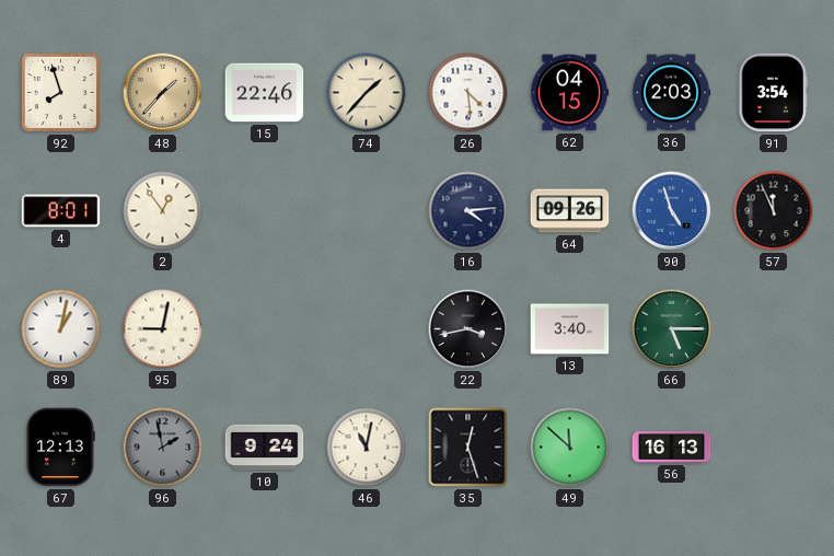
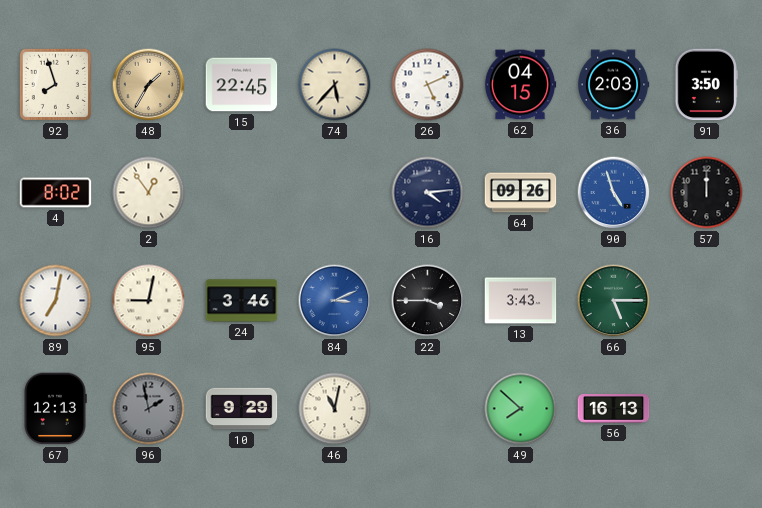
48: 1:37 -> 1:35
15: 22:46 -> 22:45
74: 1:37 -> 5:37
26: 4:29 -> 5:11
91: 3:54 -> 3:50
4: 8:01 -> 8:02
57: 11:56 -> 12:00
89: 1:02 -> 7:02
24: none -> 3:46
84: none -> 3:11
22: 3:43 -> 3:45
13: 3:40 -> 3:43
10: 9:24 -> 9:29
35: 12:27 -> none
49: 11:52 -> 7:52
